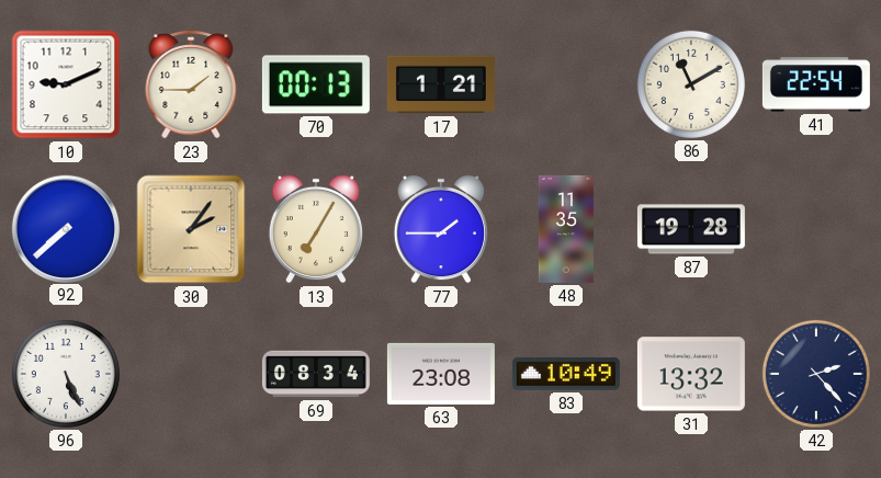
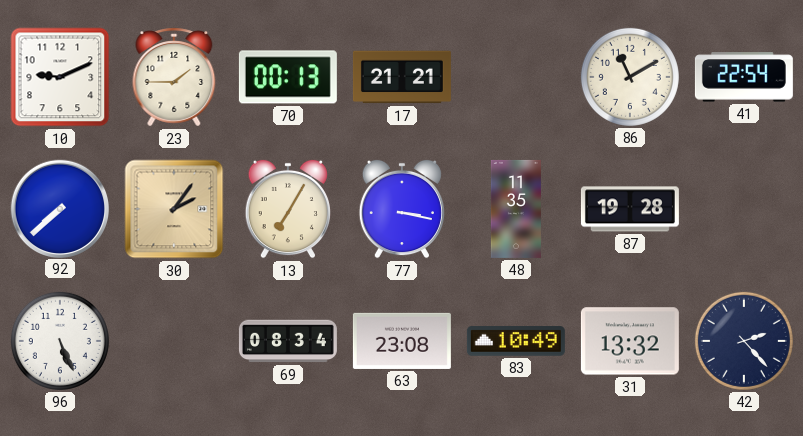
17: 1:21 -> 21:21
77: 1:45 -> 3:17
